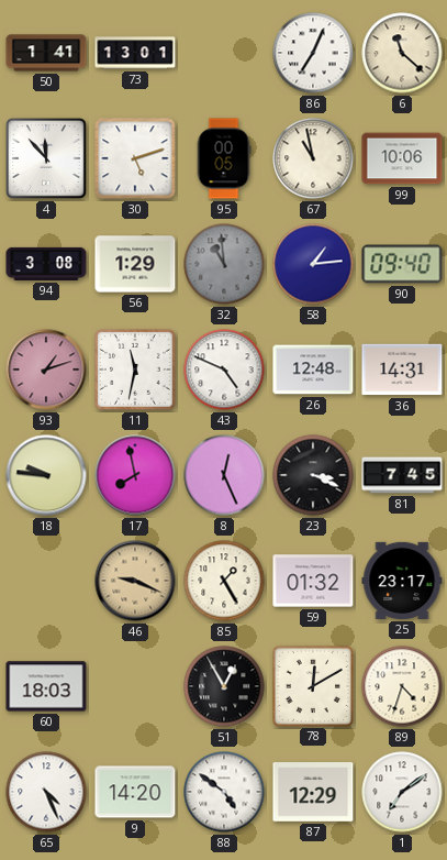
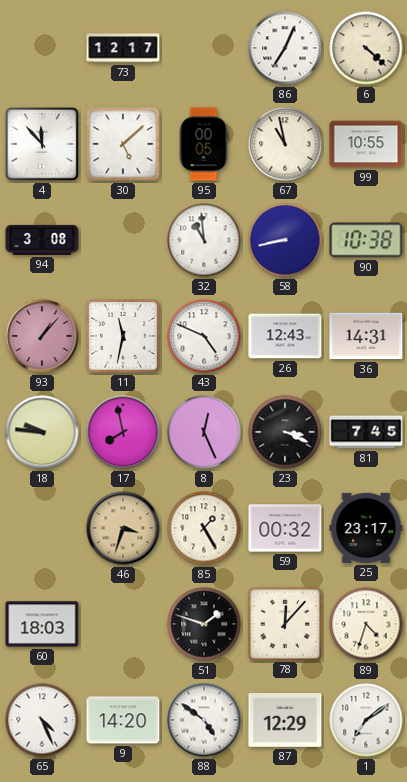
50: 1:41 -> none
73: 13:01 -> 12:17
6: 11:22 -> 4:22
30: 5:12 -> 5:08
99: 10:06 -> 10:55
56: 1:29 -> none
32 dial: grey -> white
58: 1:14 -> 8:43
90: 09:40 -> 10:38
93: 1:12 -> 1:07
26: 12:48 -> 12:43
46: 9:19 -> 3:33
59: 01:32 -> 00:32
51: 12:55 -> 1:48
78: 12:10 -> 12:07
